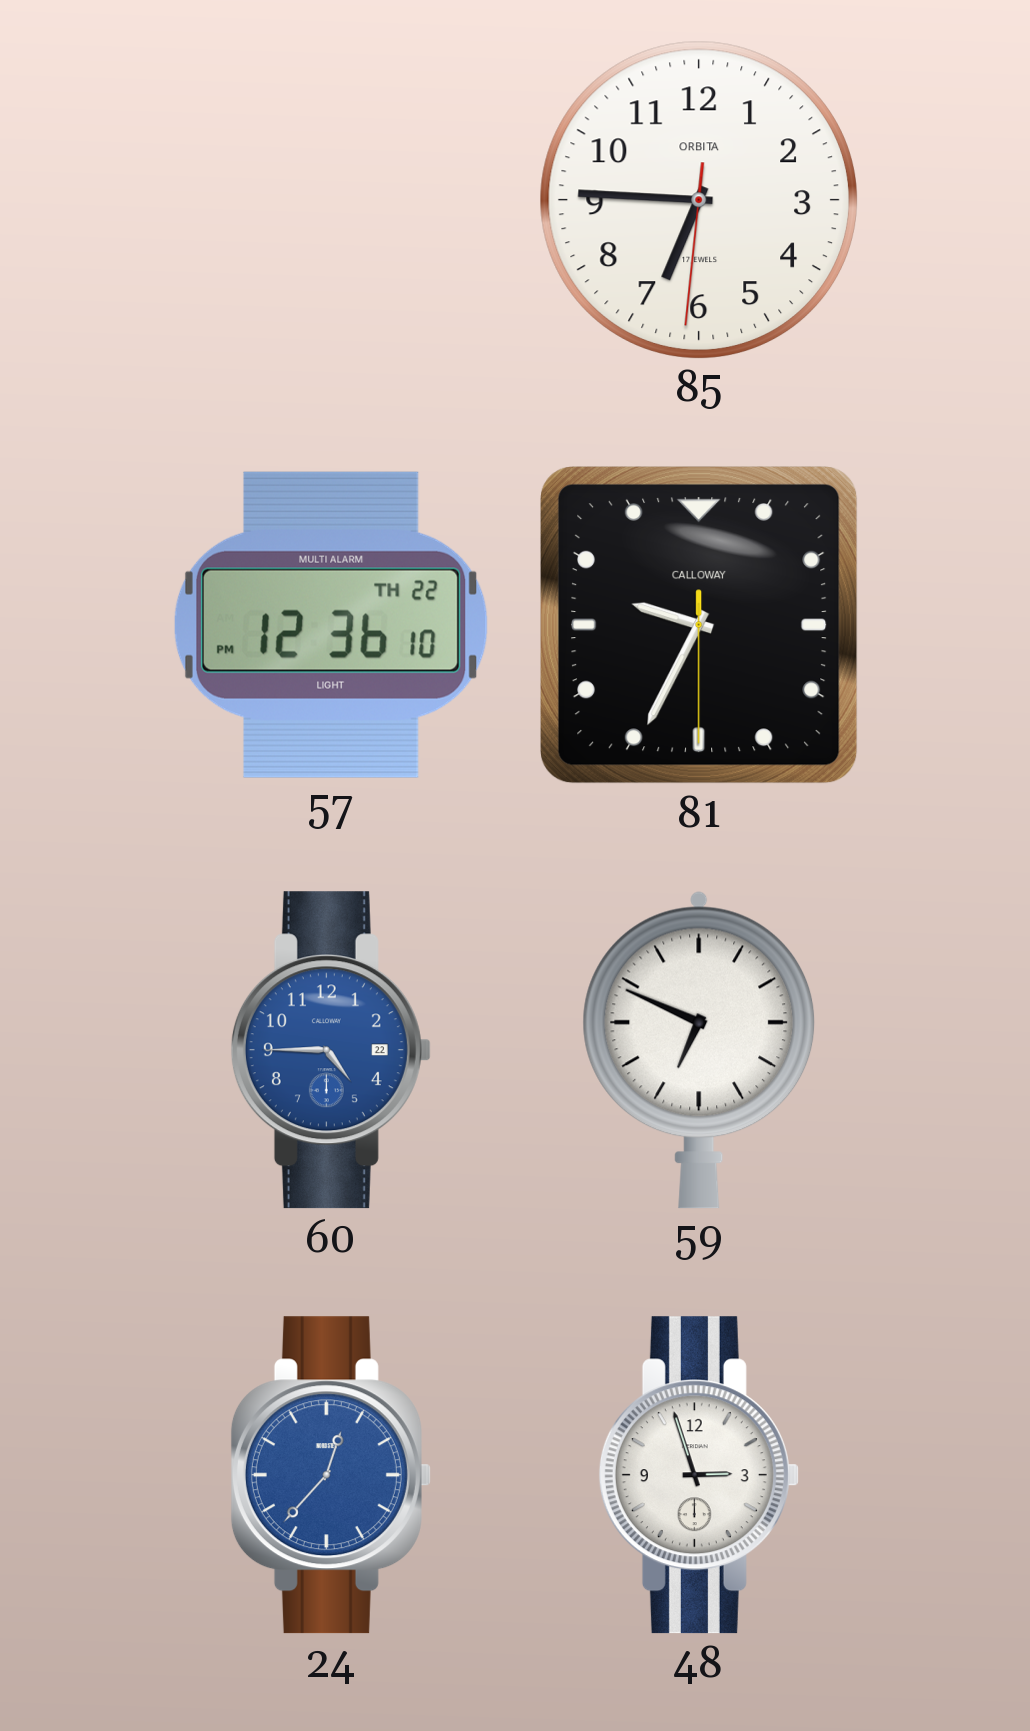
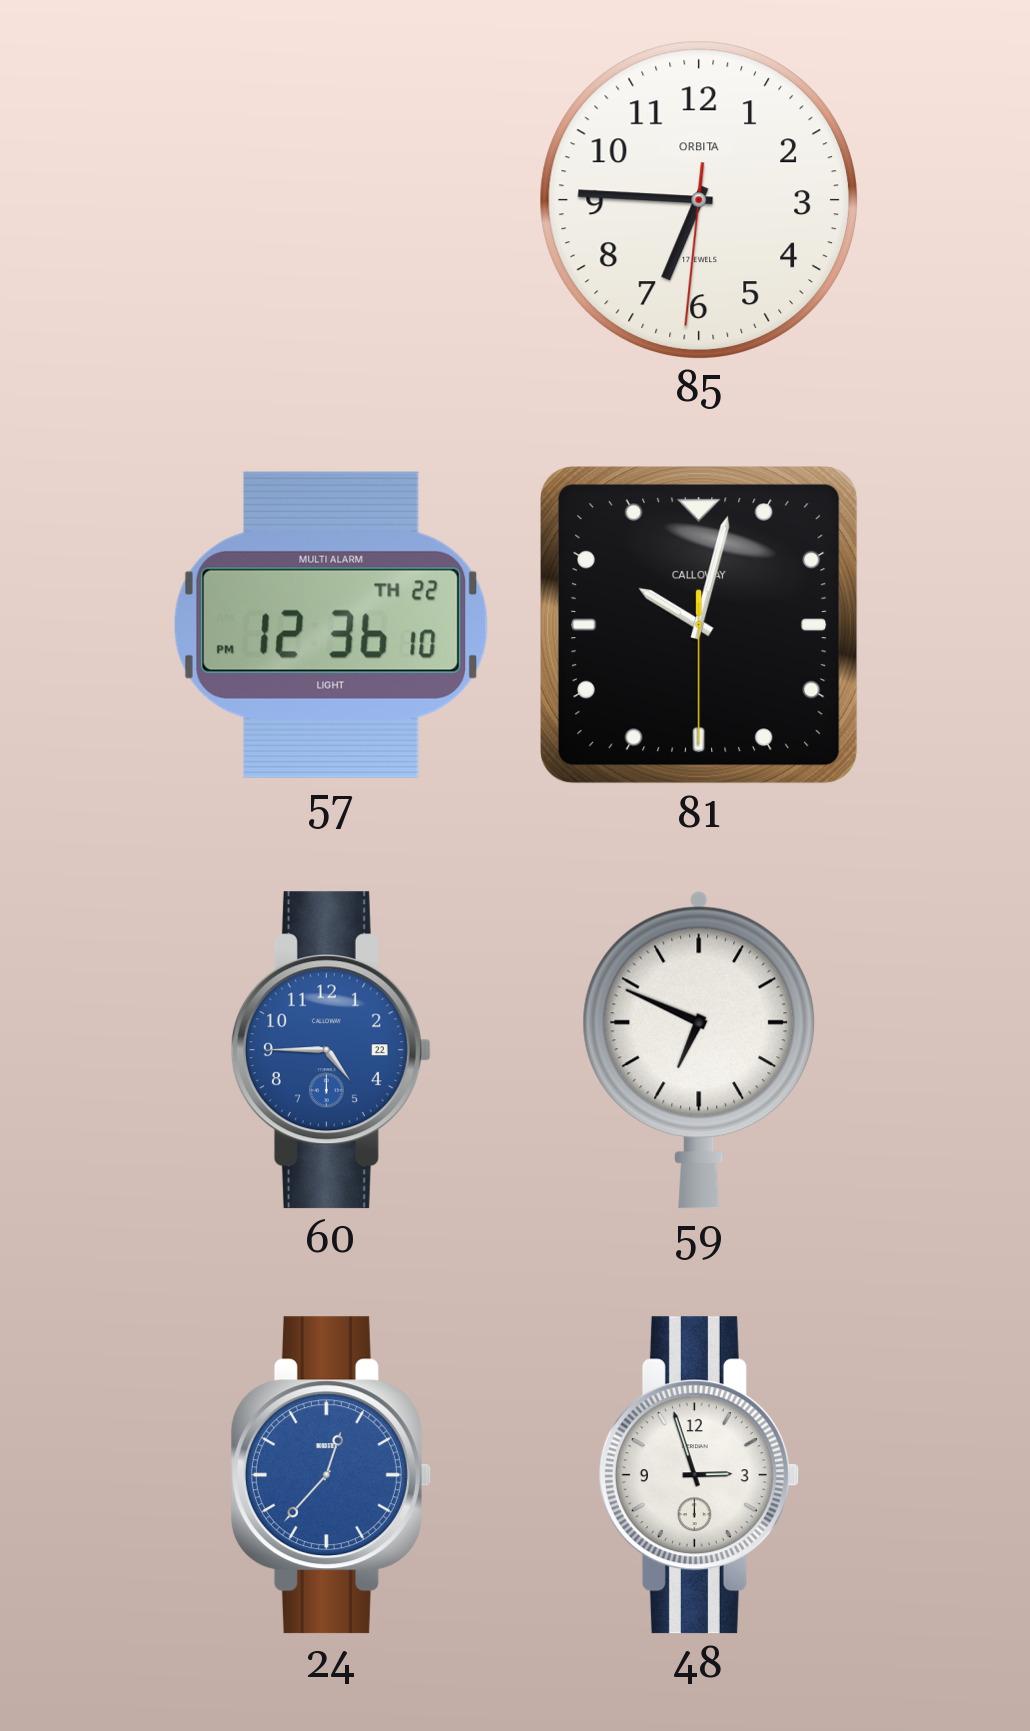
81: 9:34 -> 10:02
